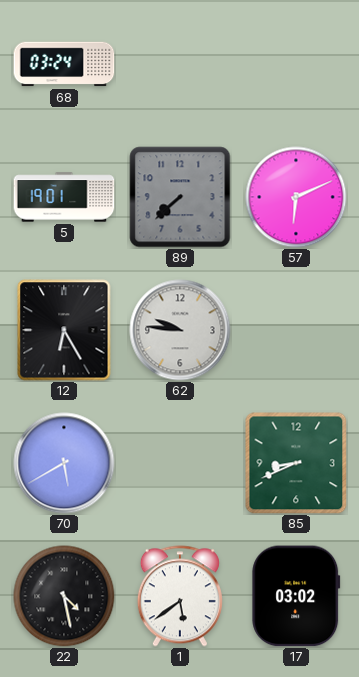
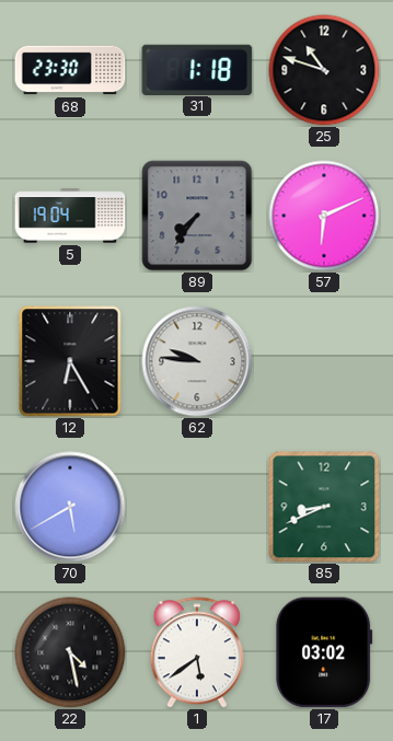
68: 03:24 -> 23:30
31: none -> 1:18
25: none -> 10:48
5: 19:01 -> 19:04
89: 7:38 -> 7:36
